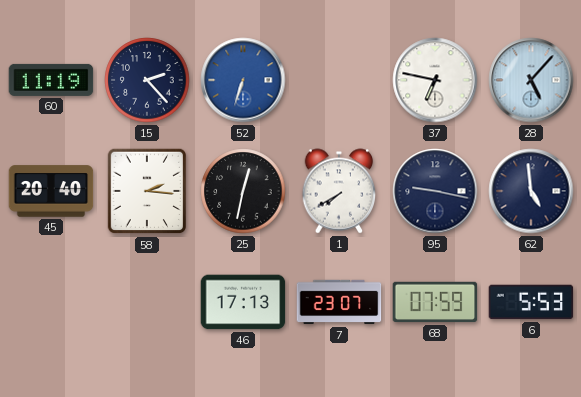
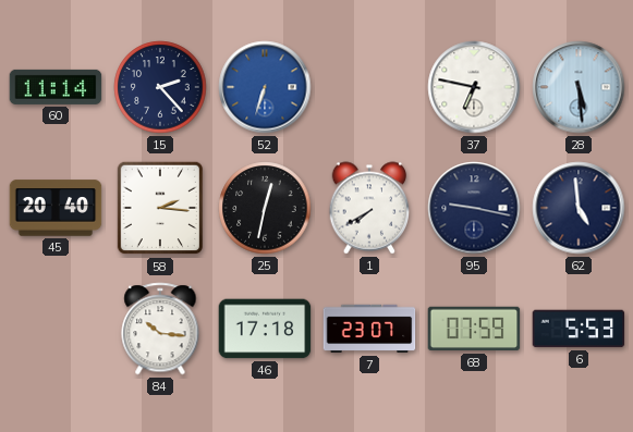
60: 11:19 -> 11:14
28: 5:07 -> 5:29
84: none -> 10:16
46: 17:13 -> 17:18
